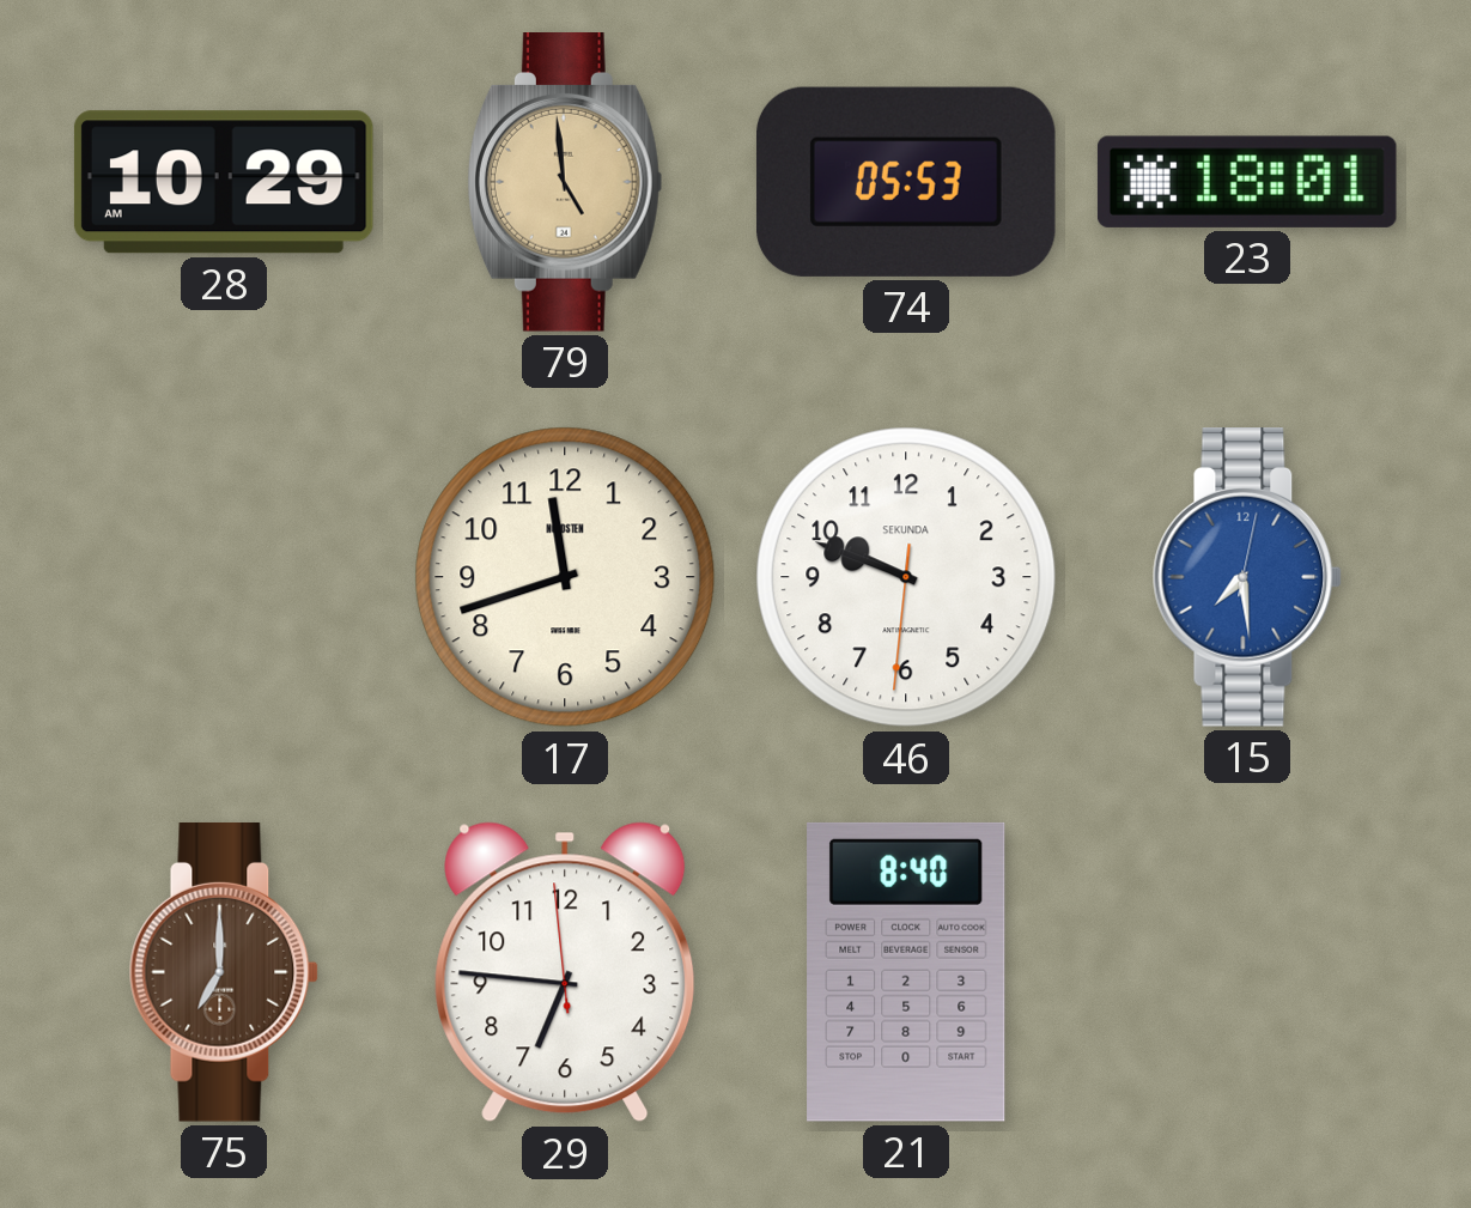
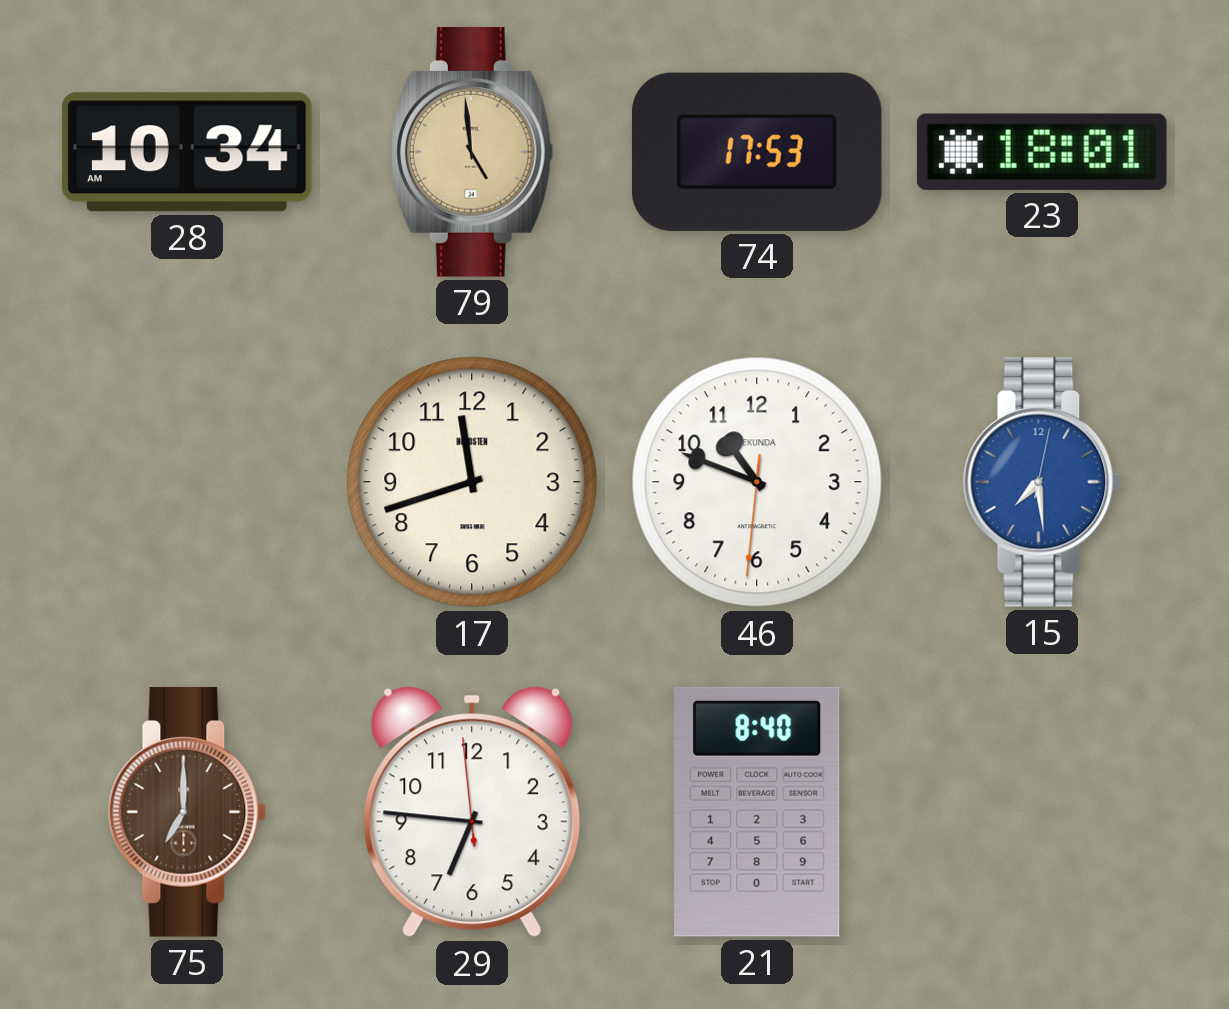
28: 10:29 -> 10:34
74: 05:53 -> 17:53
46: 9:48 -> 10:48
